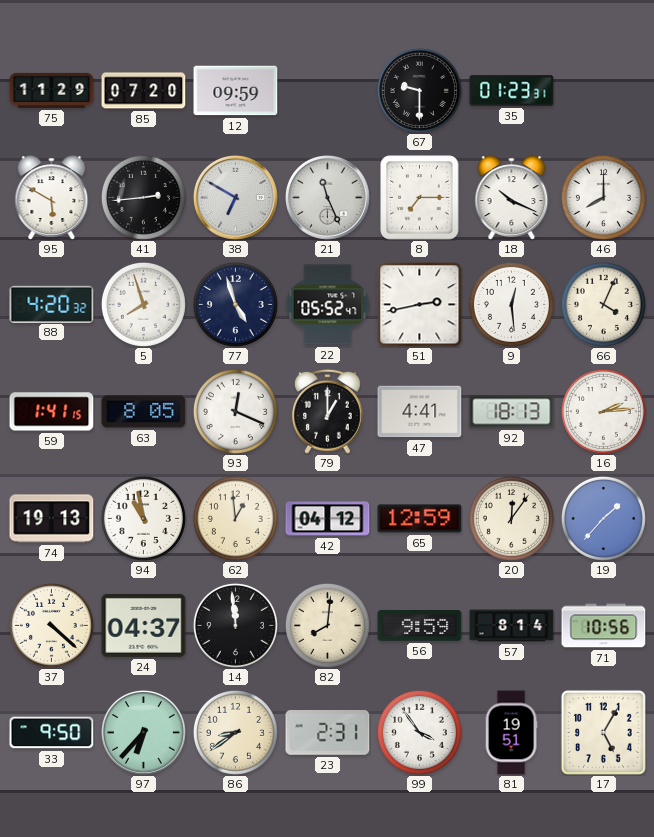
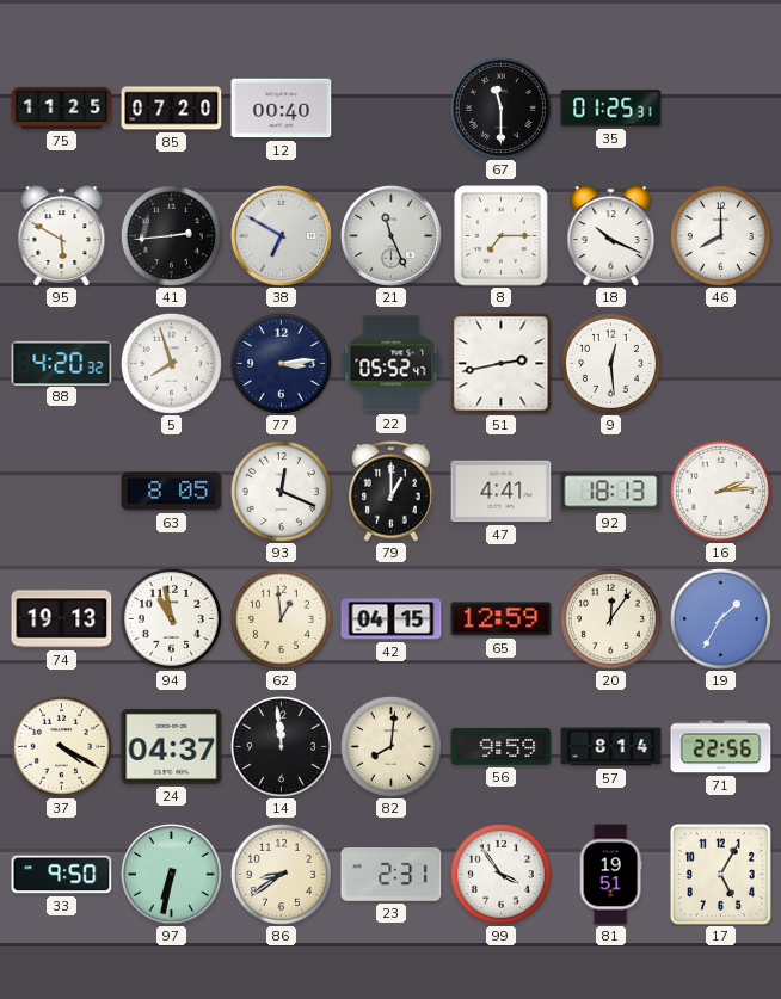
75: 11:29 -> 11:25
12: 09:59 -> 00:40
67: 9:30 -> 11:30
35: 01:23 -> 01:25
77: 4:57 -> 3:14
66: 4:04 -> none
59: 1:41 -> none
42: 04:12 -> 04:15
19: 1:37 -> 1:35
37: 4:22 -> 4:20
71: 10:56 -> 22:56
97: 6:37 -> 6:32
